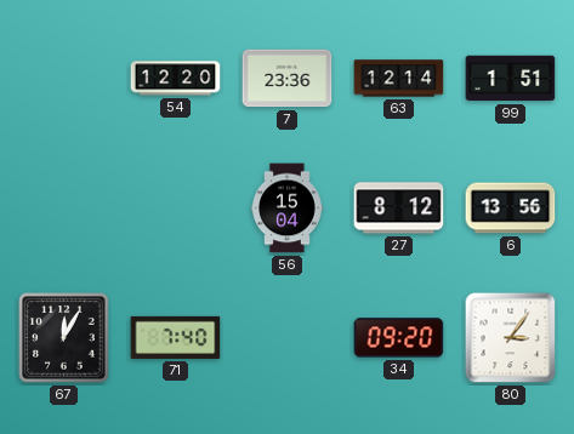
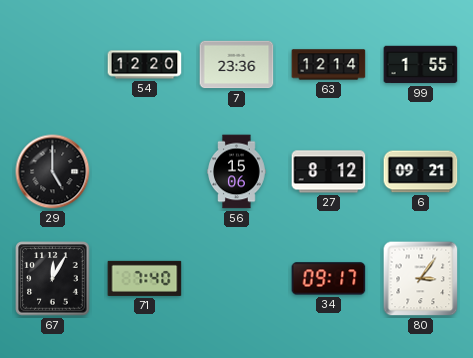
99: 1:51 -> 1:55
29: none -> 5:00
56: 15:04 -> 15:06
6: 13:56 -> 09:21
34: 09:20 -> 09:17
